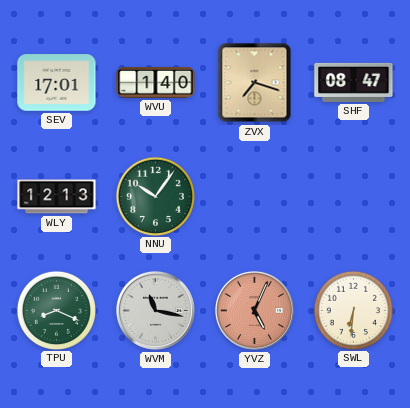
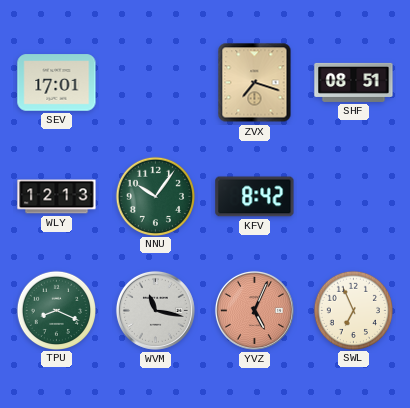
WVU: 1:40 -> none
SHF: 08:47 -> 08:51
KFV: none -> 8:42
SWL: 6:31 -> 6:56
